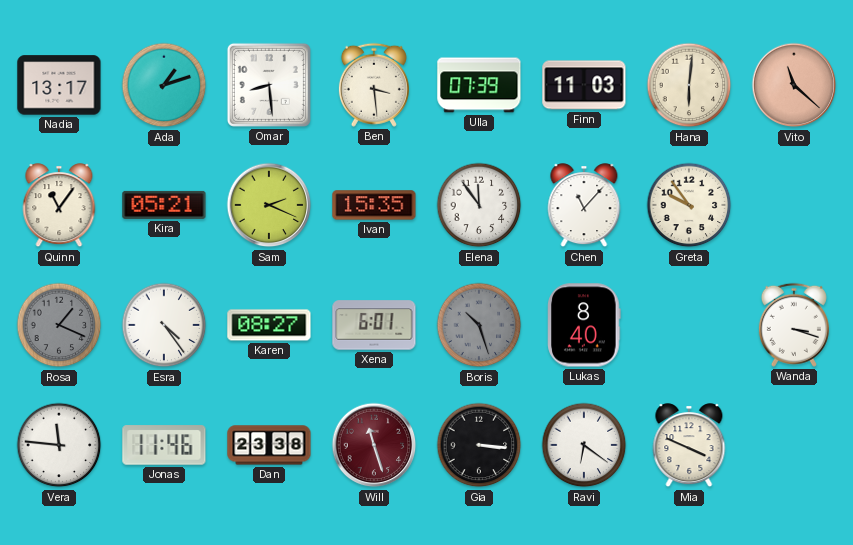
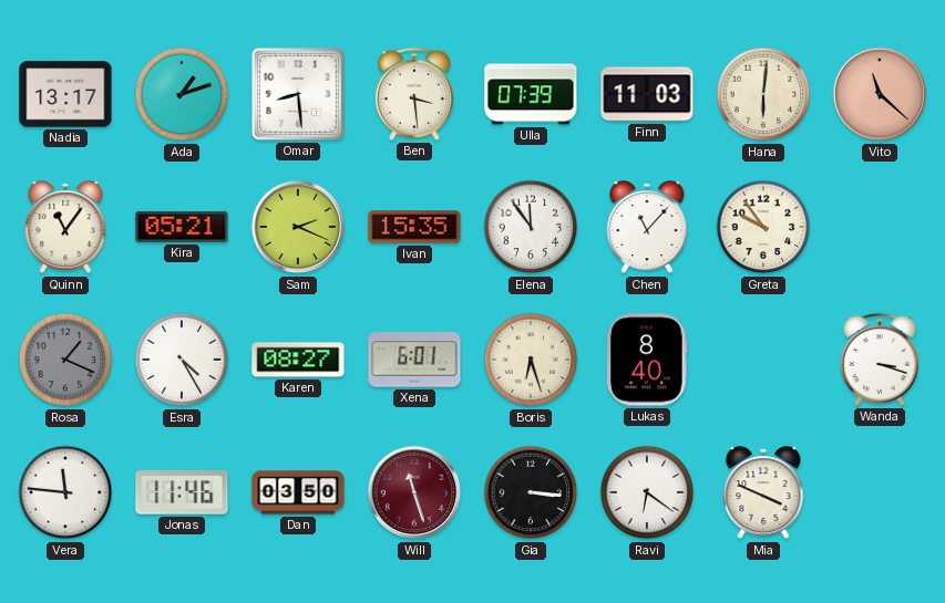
Esra: 4:24 -> 4:25
Boris: 10:27 -> 6:27
Boris dial: grey -> cream
Dan: 23:38 -> 03:50
